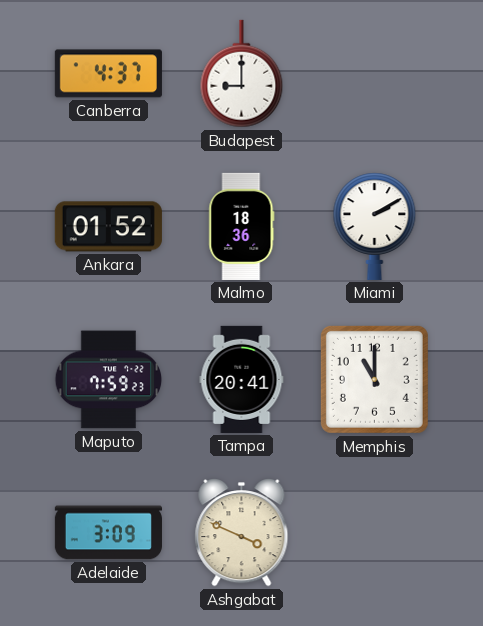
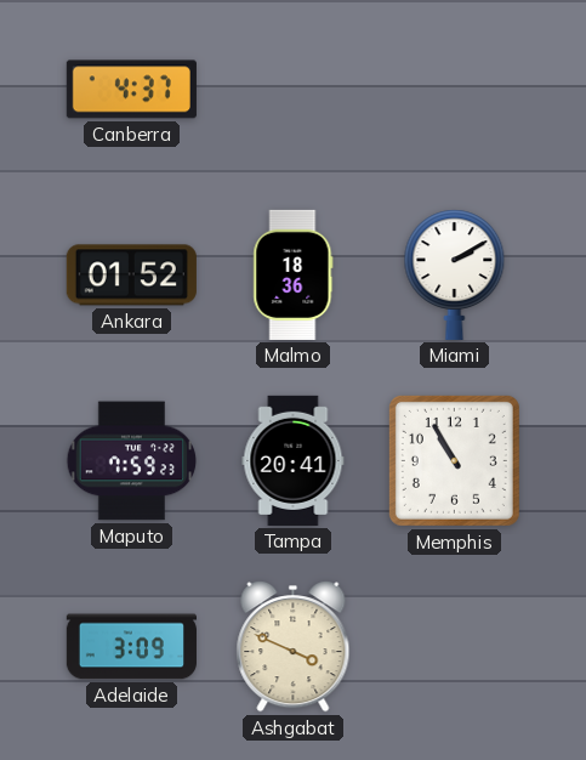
Budapest: 9:00 -> none
Memphis: 11:00 -> 10:55
